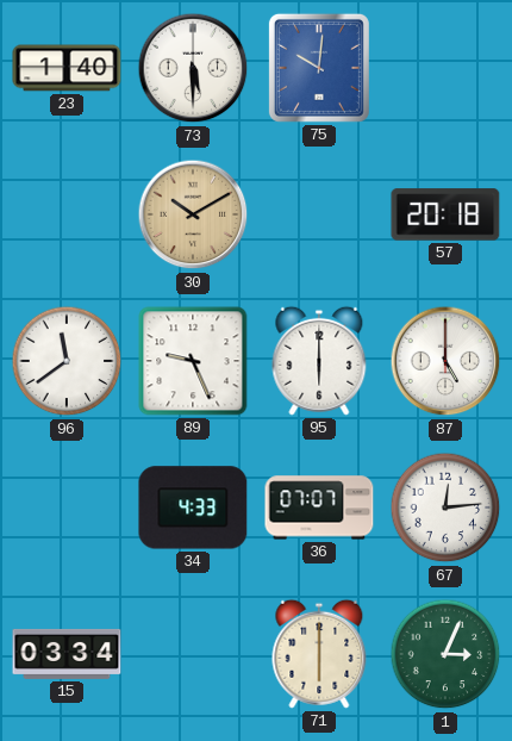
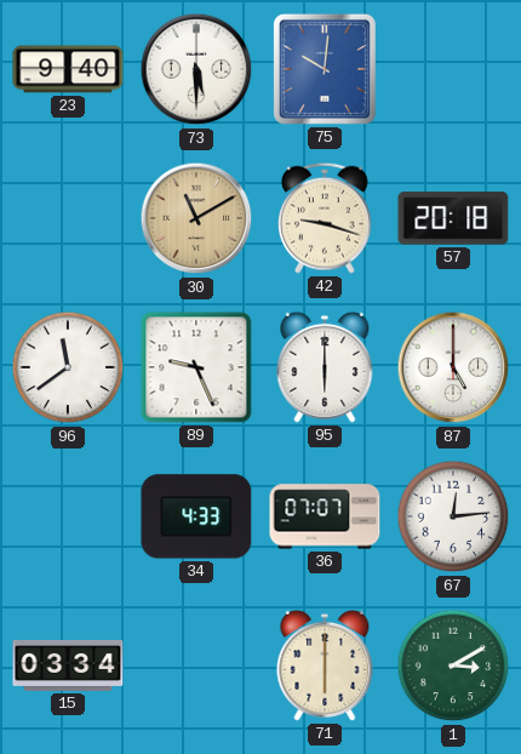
23: 1:40 -> 9:40
30: 10:10 -> 11:10
42: none -> 9:18
1: 3:04 -> 3:10
